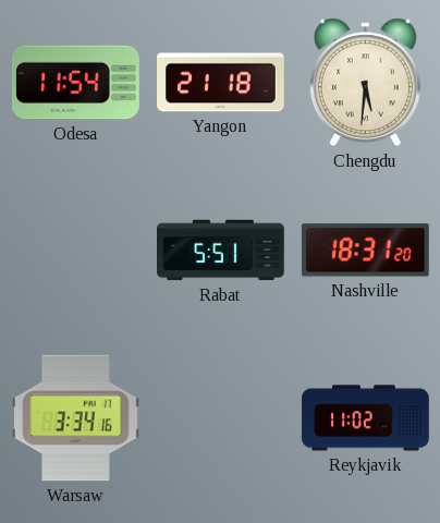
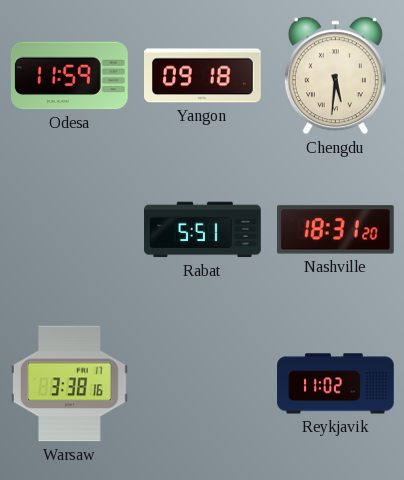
Odesa: 11:54 -> 11:59
Yangon: 21:18 -> 09:18
Warsaw: 3:34 -> 3:38
